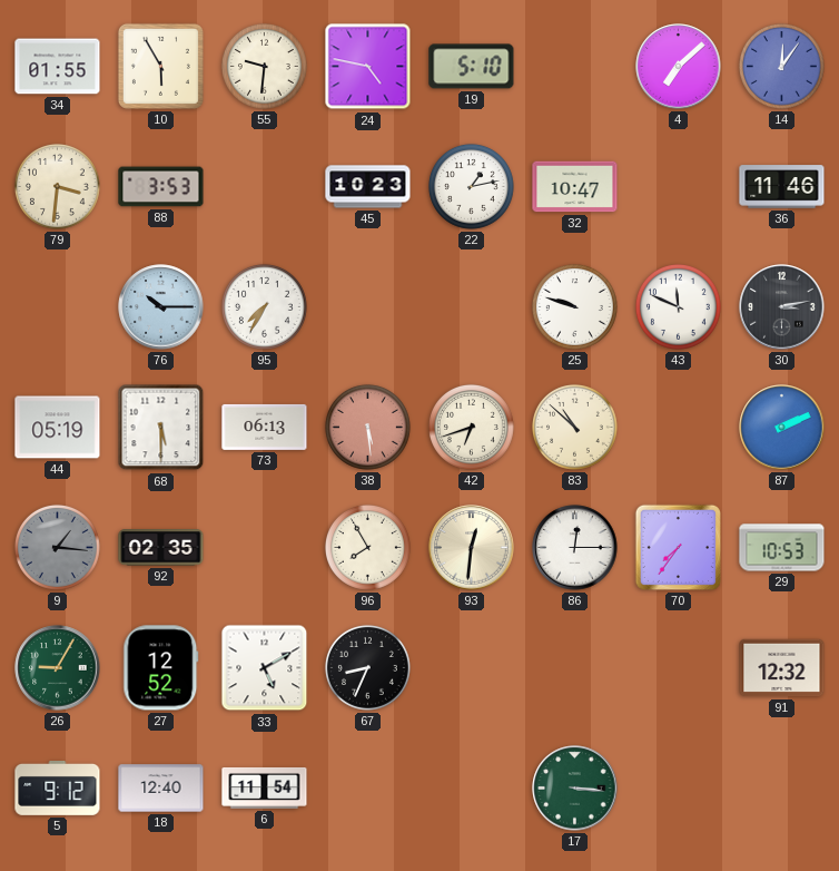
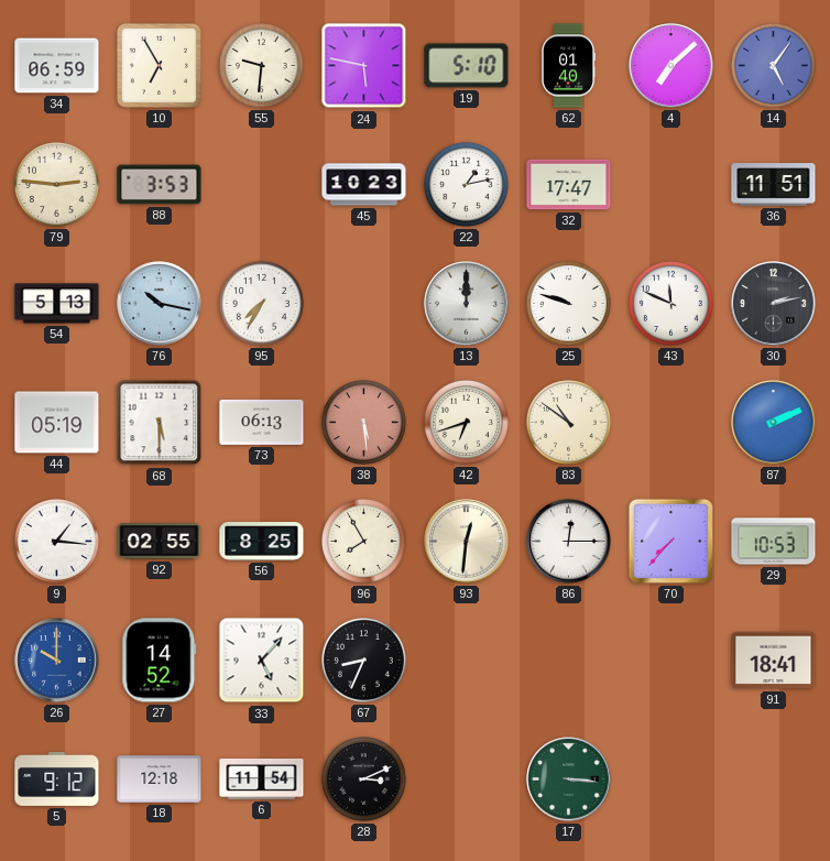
34: 01:55 -> 06:59
10: 5:55 -> 6:55
24: 4:47 -> 5:47
62: none -> 01:40
14: 12:06 -> 5:06
79: 3:31 -> 2:46
32: 10:47 -> 17:47
36: 11:46 -> 11:51
54: none -> 5:13
76: 10:15 -> 10:17
13: none -> 12:00
30: 3:13 -> 2:13
83: 10:52 -> 10:51
9 dial: grey -> white
92: 02:35 -> 02:55
56: none -> 8:25
70: 7:36 -> 7:37
26: 9:05 -> 10:00
26 dial: green -> blue
27: 12:52 -> 14:52
33: 5:10 -> 5:07
91: 12:32 -> 18:41
18: 12:40 -> 12:18
28: none -> 3:11
